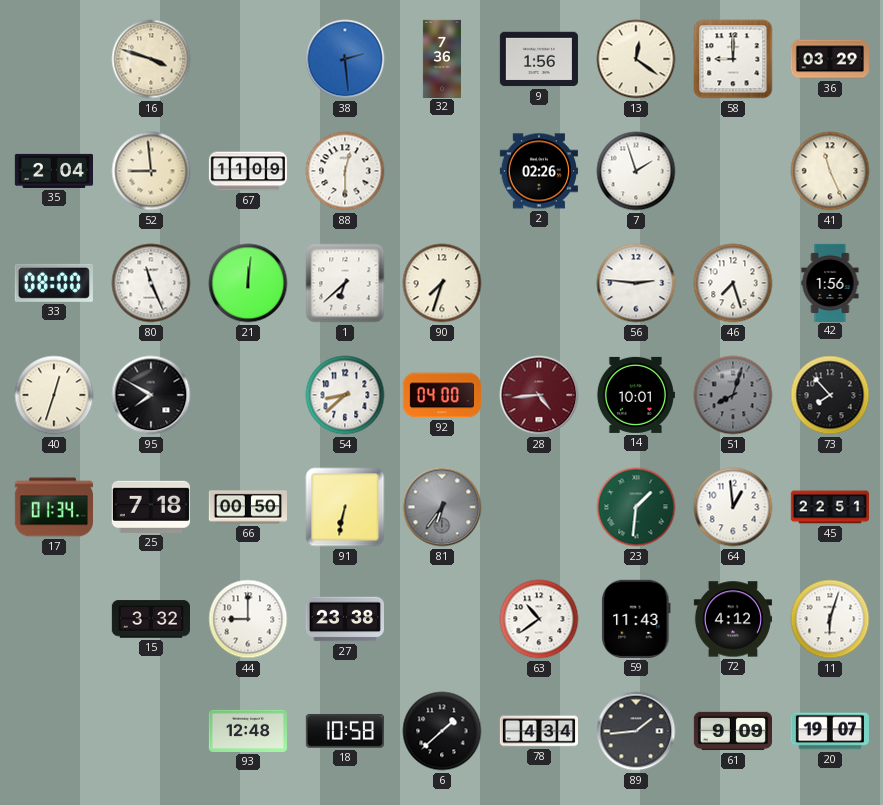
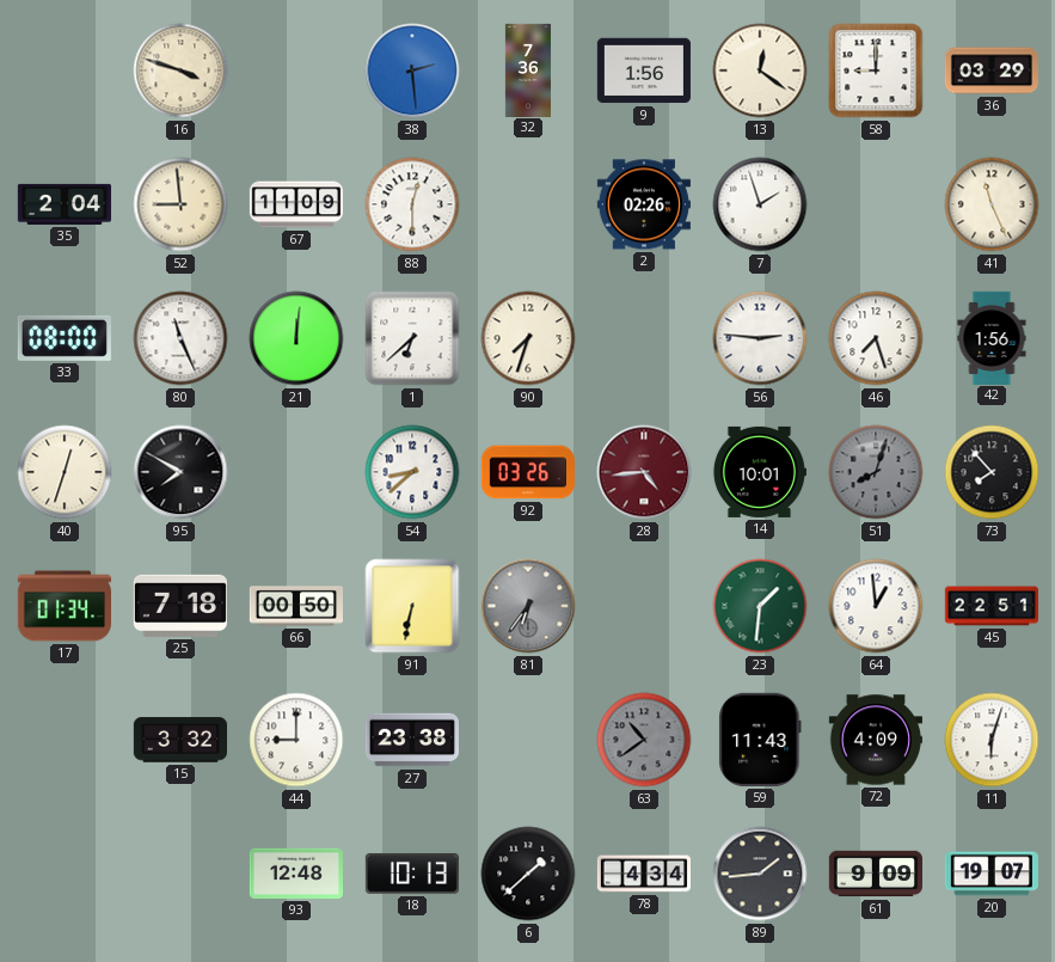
92: 04:00 -> 03:26
63 dial: white -> grey
72: 4:12 -> 4:09
18: 10:58 -> 10:13
